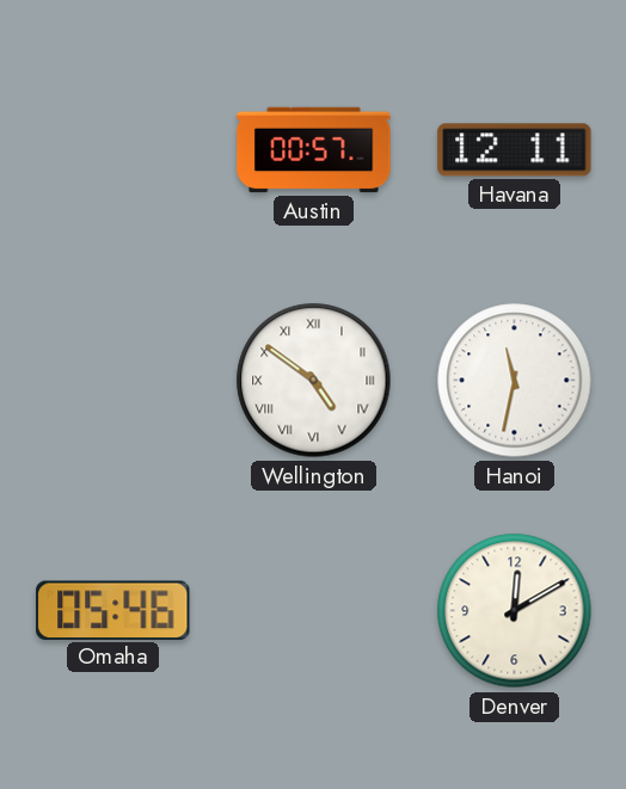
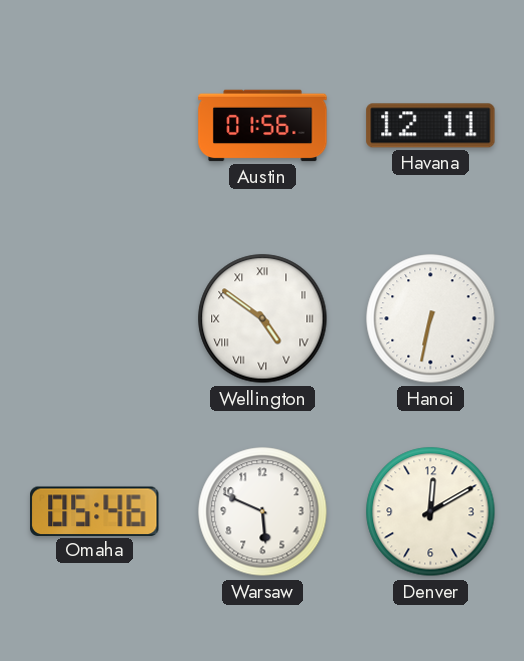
Austin: 00:57 -> 01:56
Hanoi: 11:32 -> 6:32
Warsaw: none -> 5:49
